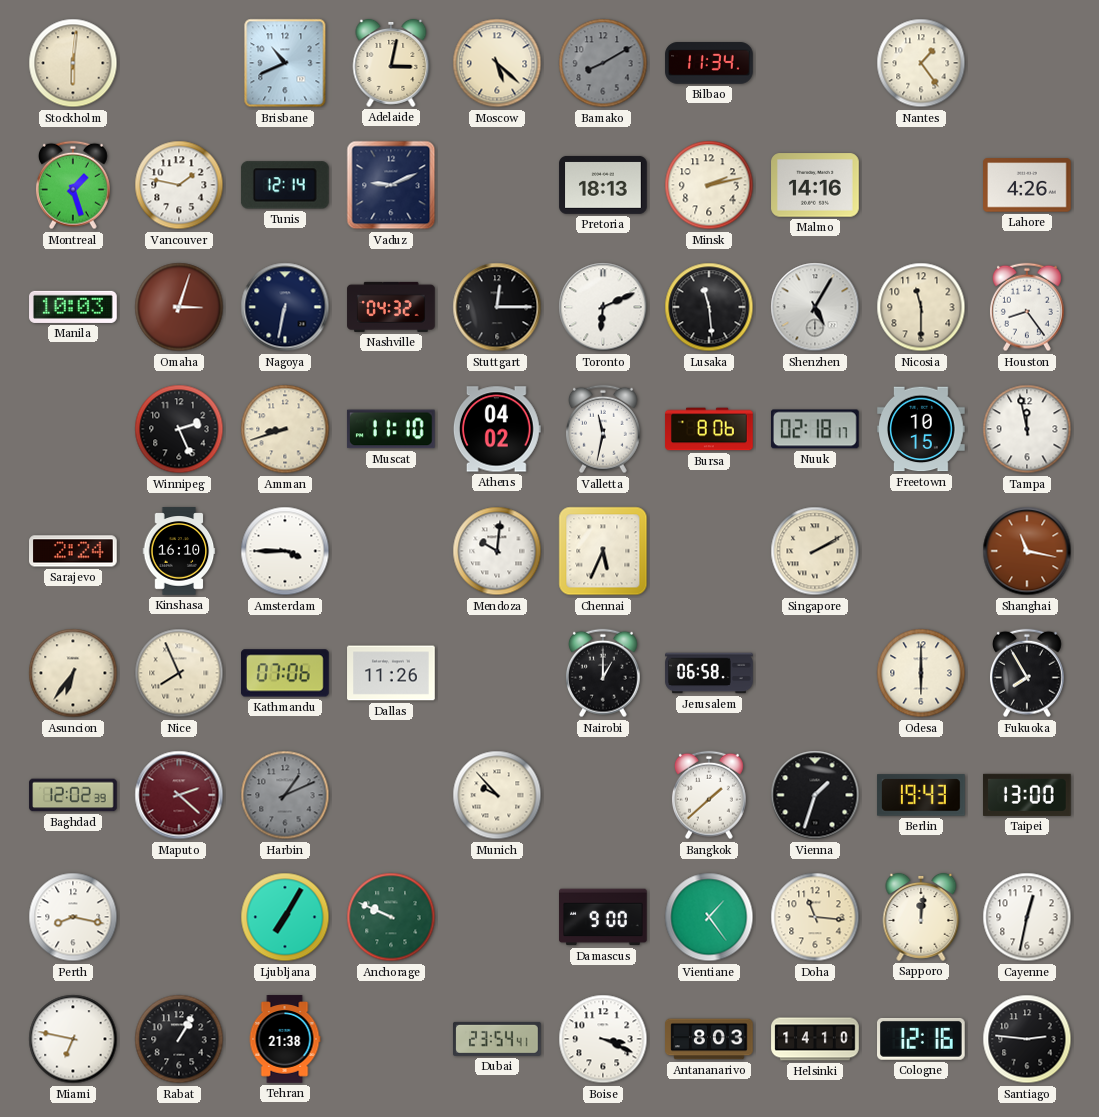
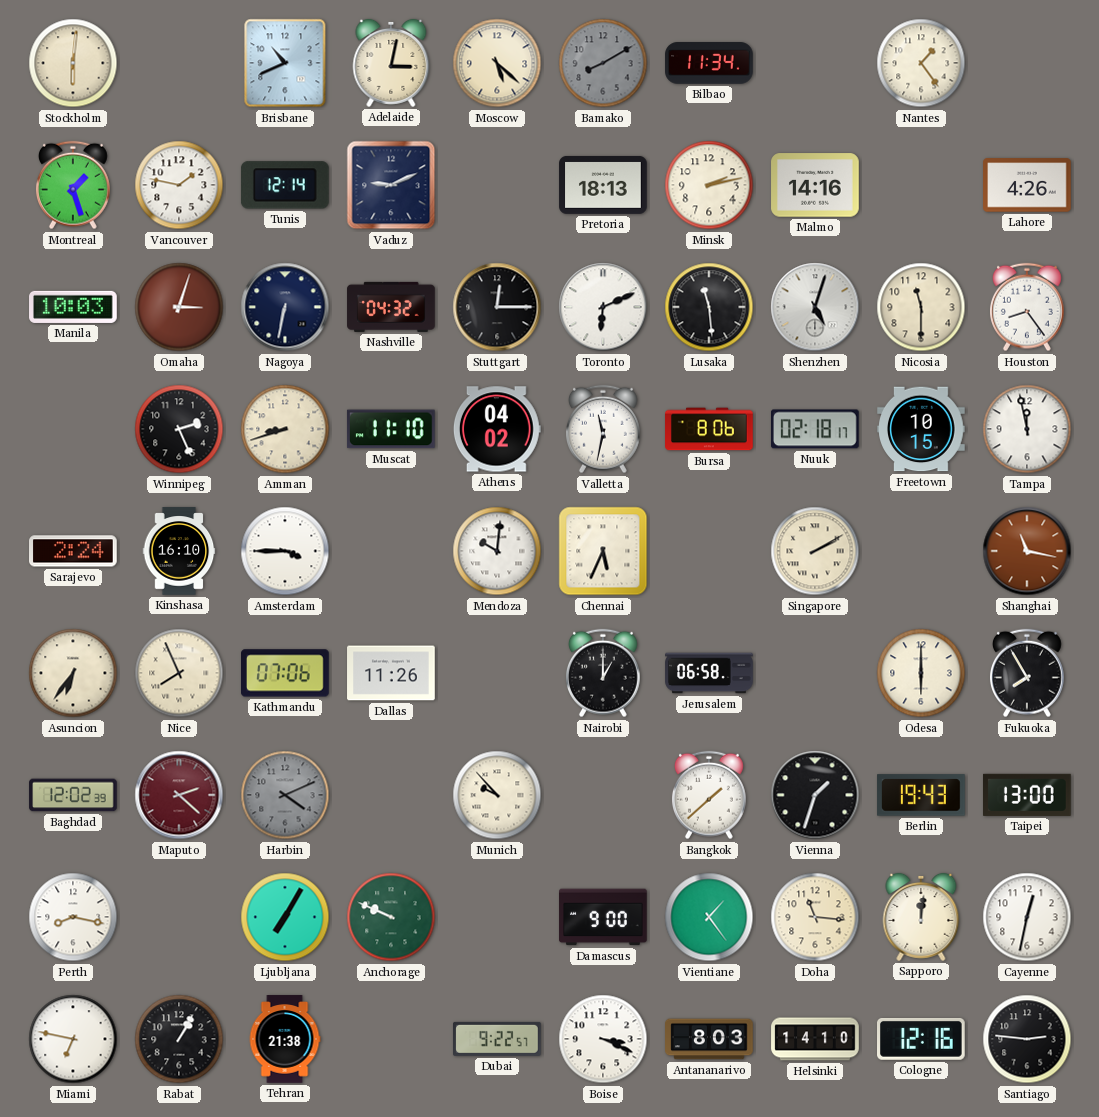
Shenzhen: 5:05 -> 5:03
Harbin: 1:11 -> 4:11
Dubai: 23:54 -> 9:22
